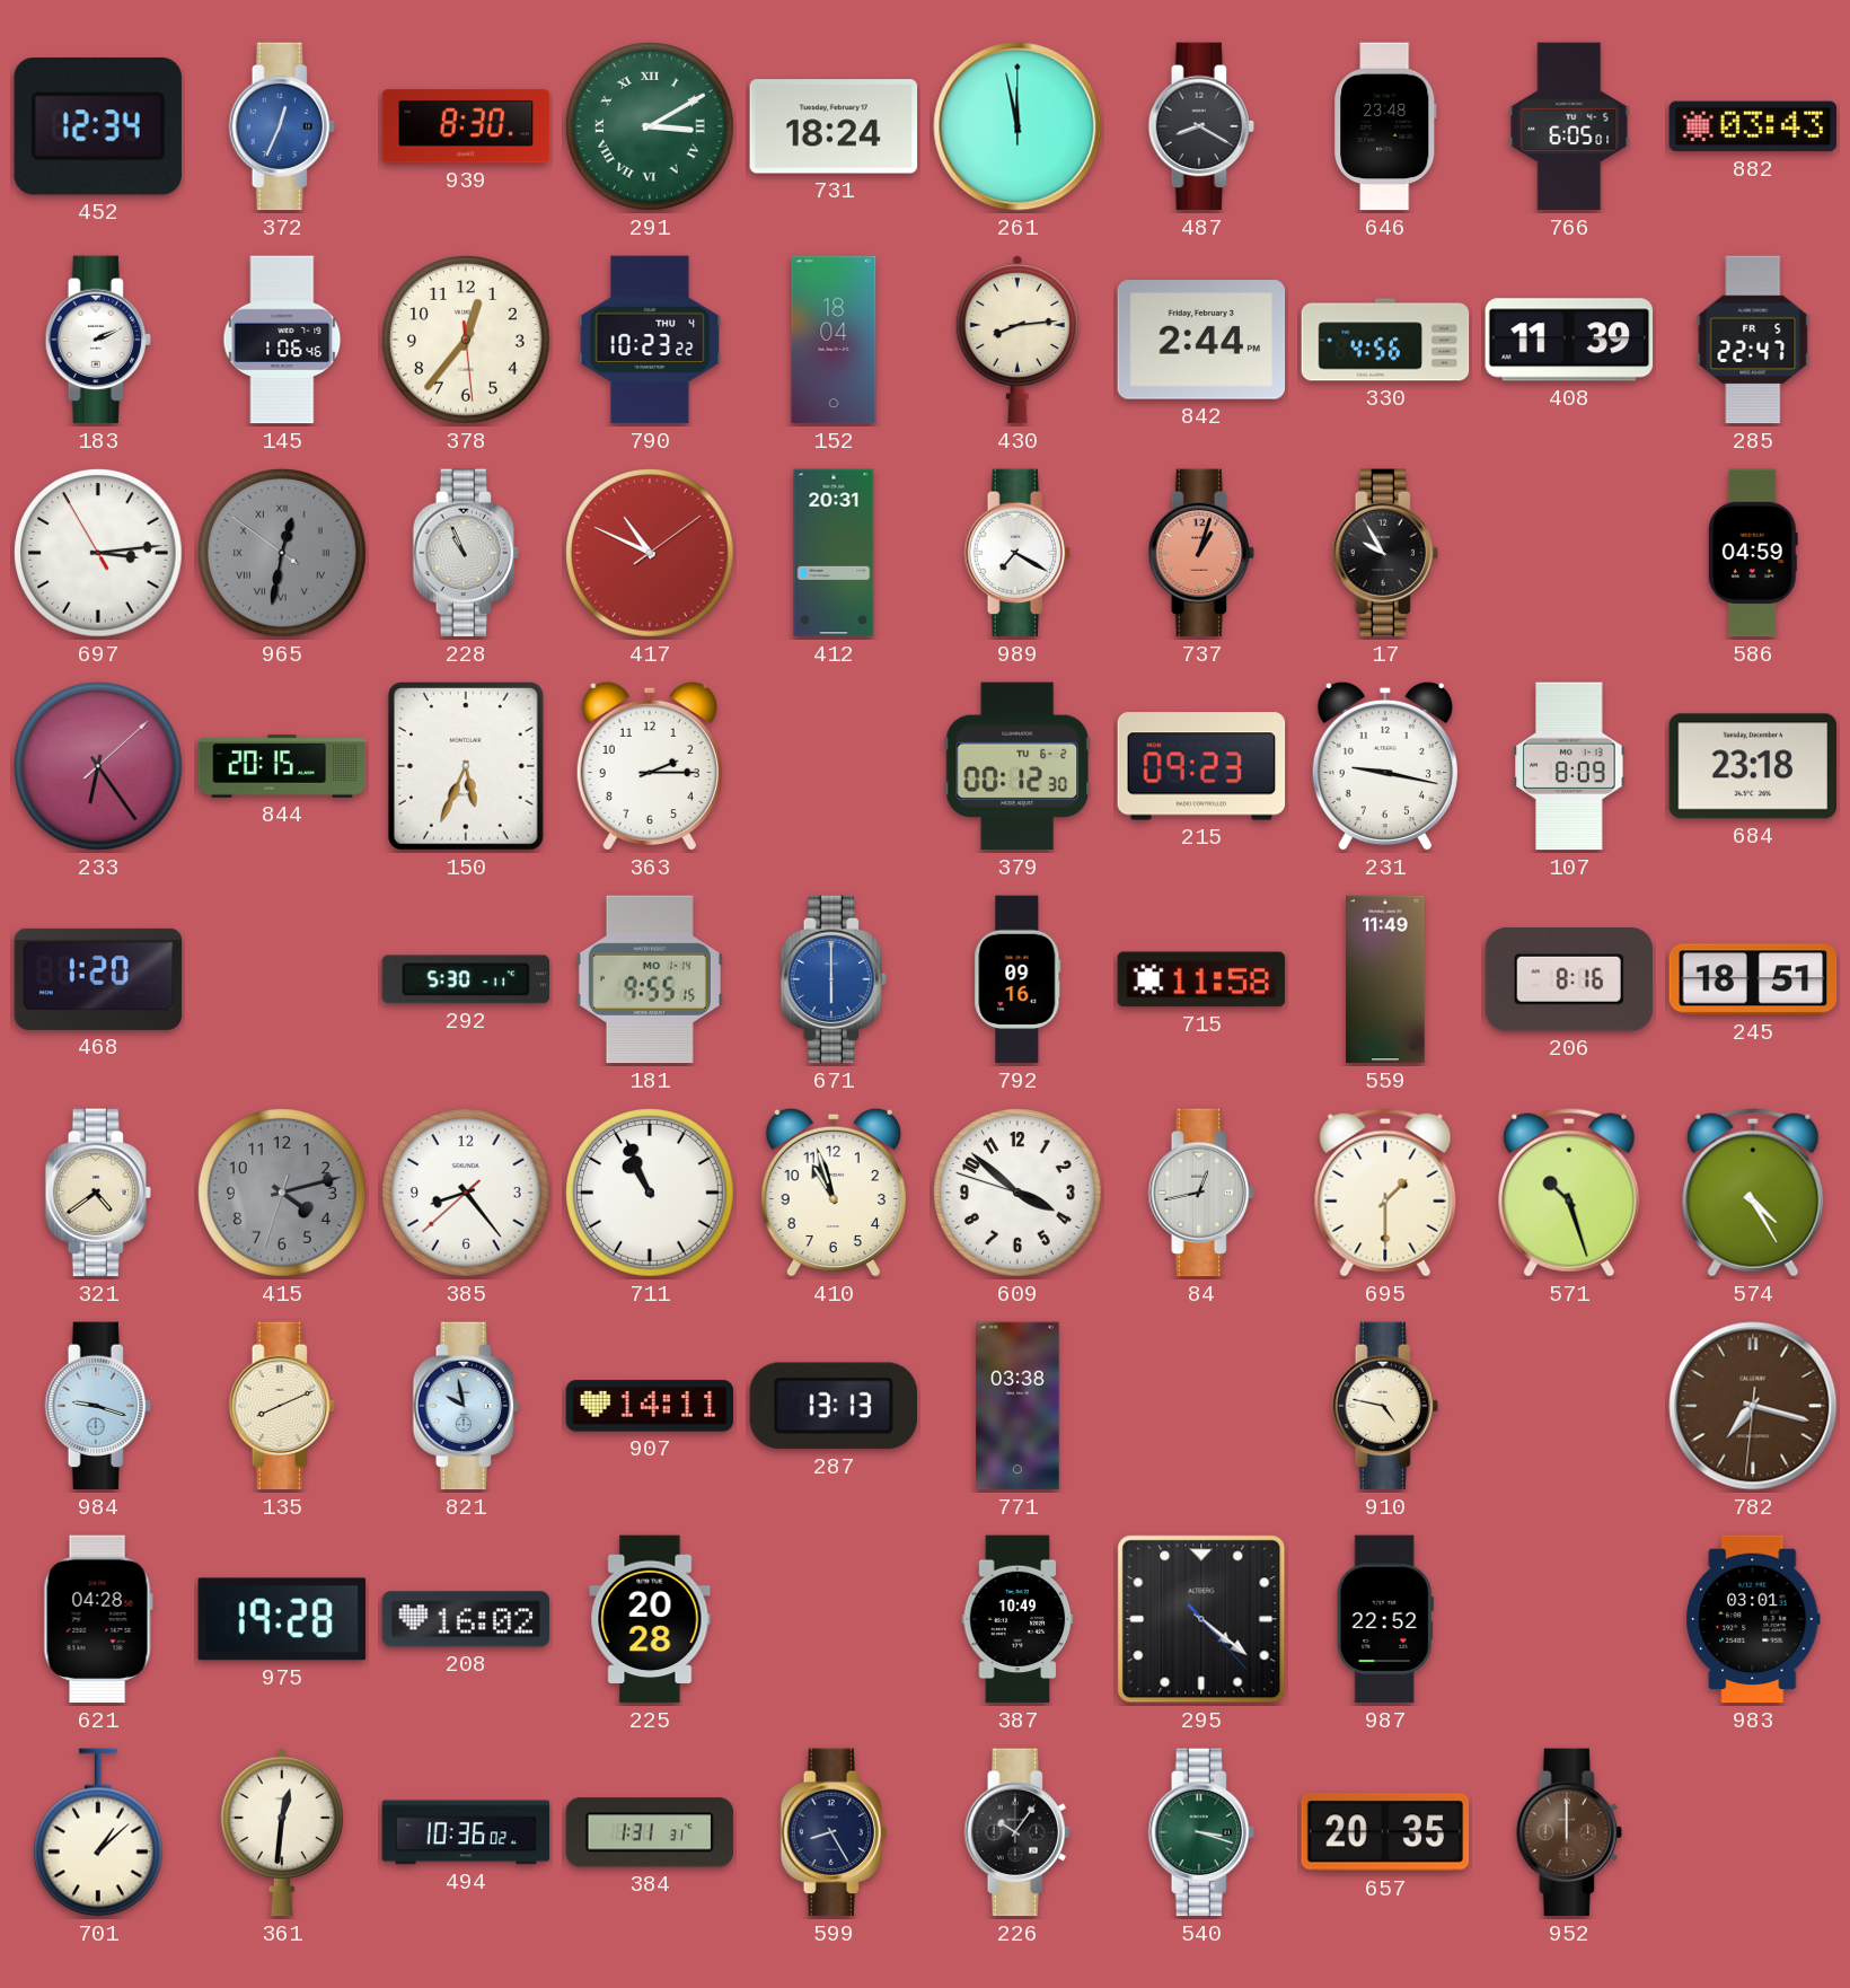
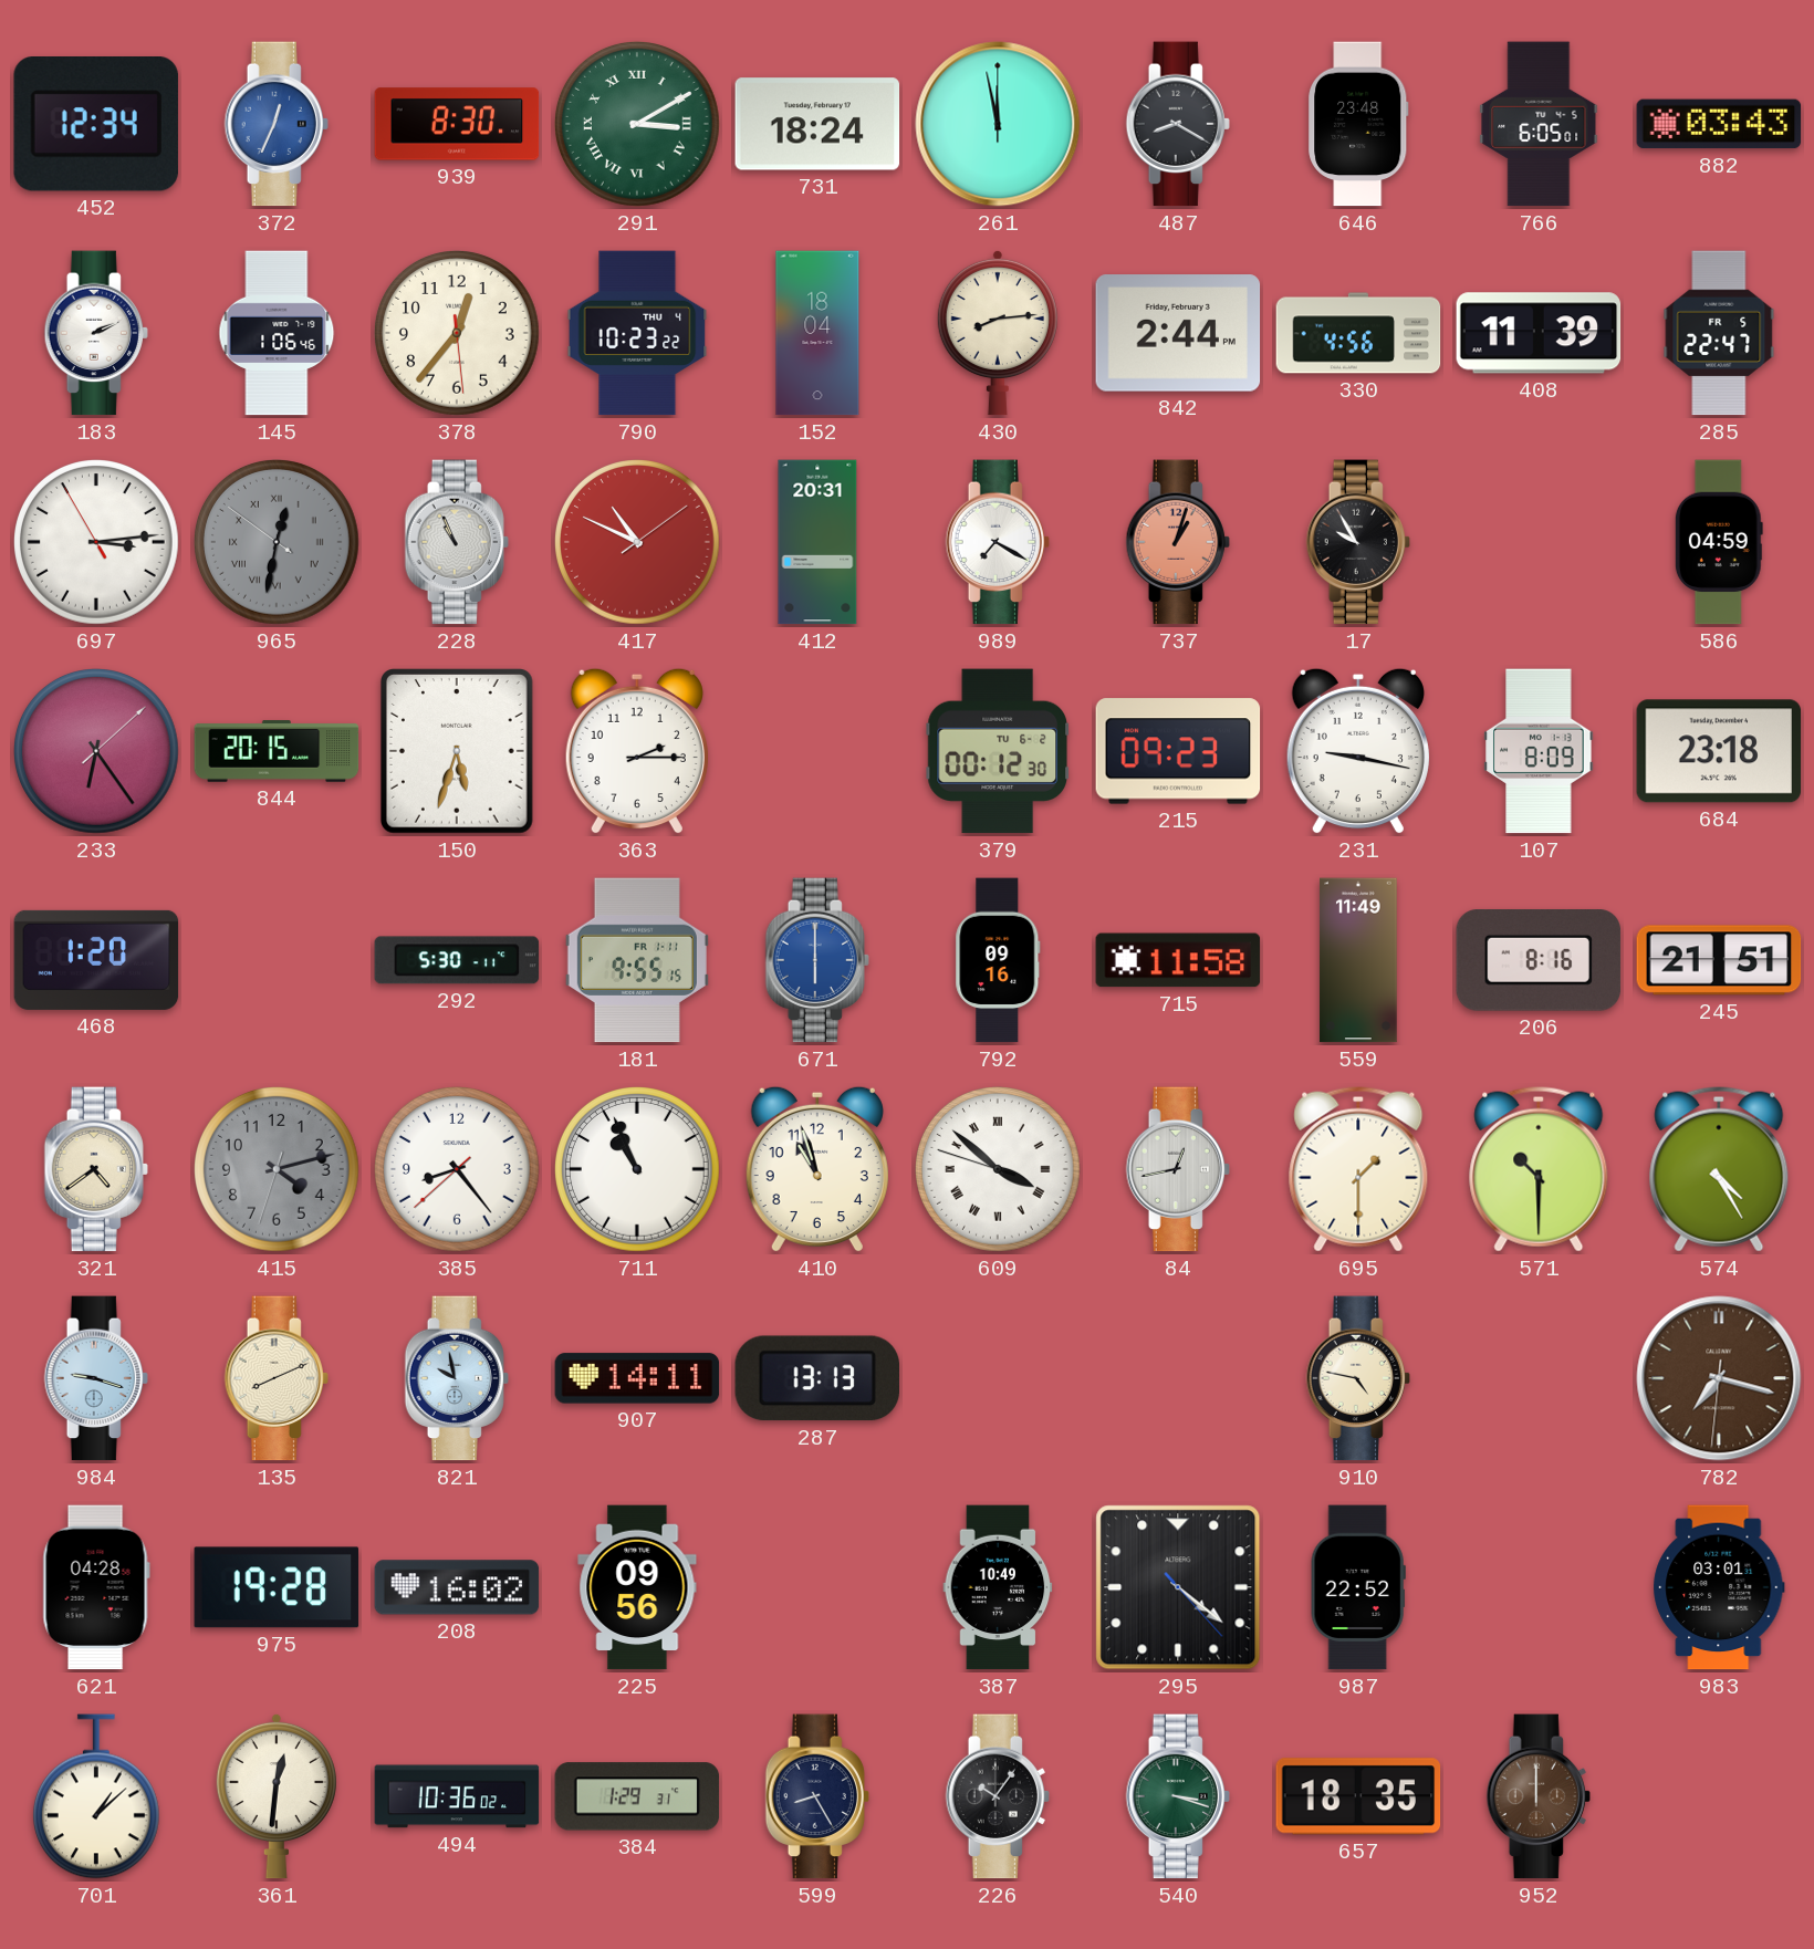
150: 5:34 -> 5:33
181 date: MO 1-14 -> FR 1-11
245: 18:51 -> 21:51
609 numerals: Arabic -> Roman
571: 10:27 -> 10:30
771: 03:38 -> none
225: 20:28 -> 09:56
384: 1:31 -> 1:29
657: 20:35 -> 18:35
